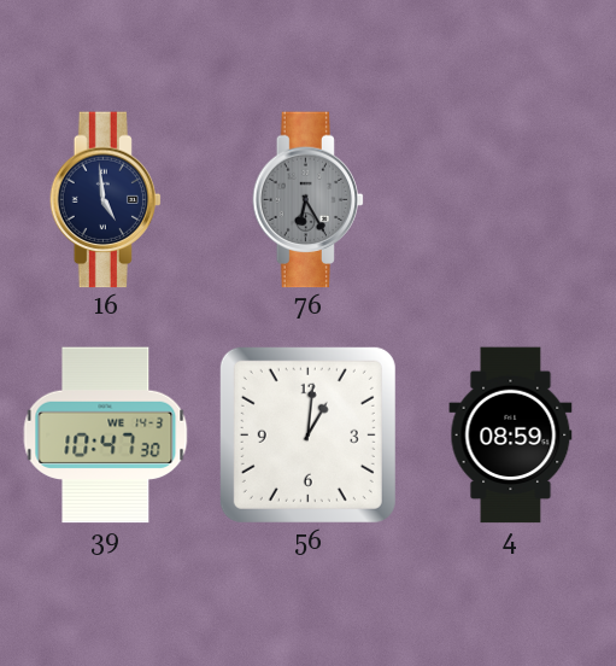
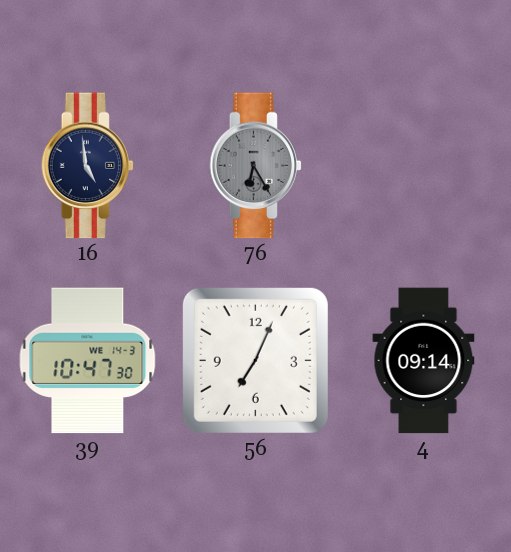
56: 1:01 -> 7:04
4: 08:59 -> 09:14
